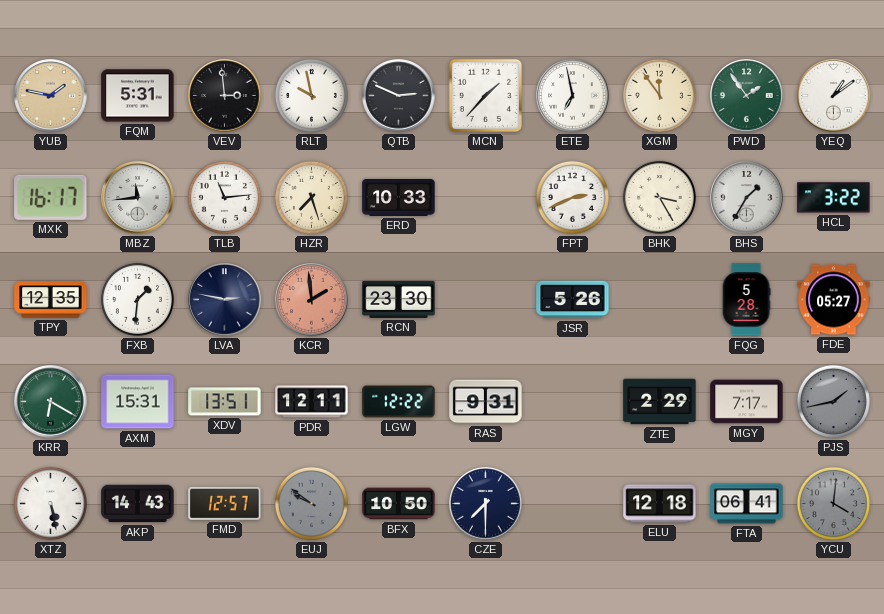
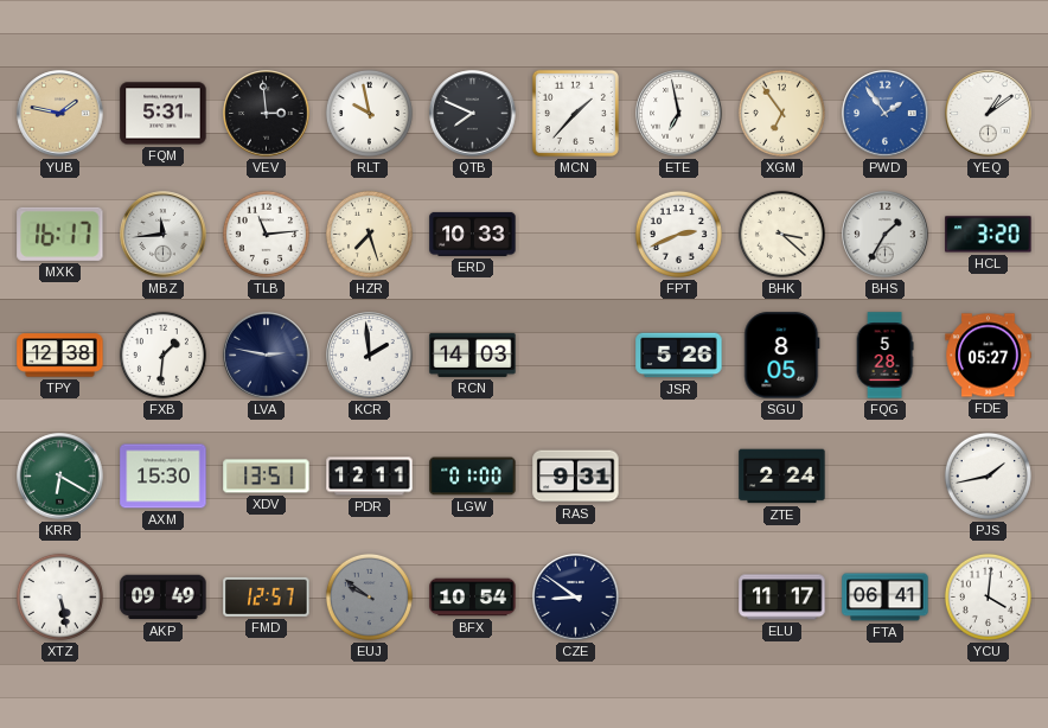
QTB: 2:49 -> 7:49
XGM: 11:54 -> 6:54
PWD dial: green -> blue
BHK: 3:25 -> 3:22
HCL: 3:22 -> 3:20
TPY: 12:35 -> 12:38
KCR dial: salmon -> white
RCN: 23:30 -> 14:03
SGU: none -> 8:05
AXM: 15:31 -> 15:30
LGW: 12:22 -> 01:00
ZTE: 2:29 -> 2:24
MGY: 7:17 -> none
PJS dial: grey -> white
AKP: 14:43 -> 09:49
BFX: 10:50 -> 10:54
CZE: 7:30 -> 8:51
ELU: 12:18 -> 11:17
YCU dial: grey -> white
